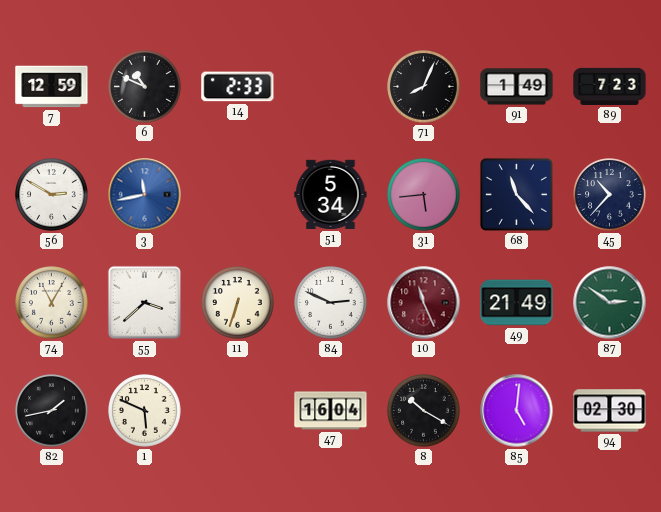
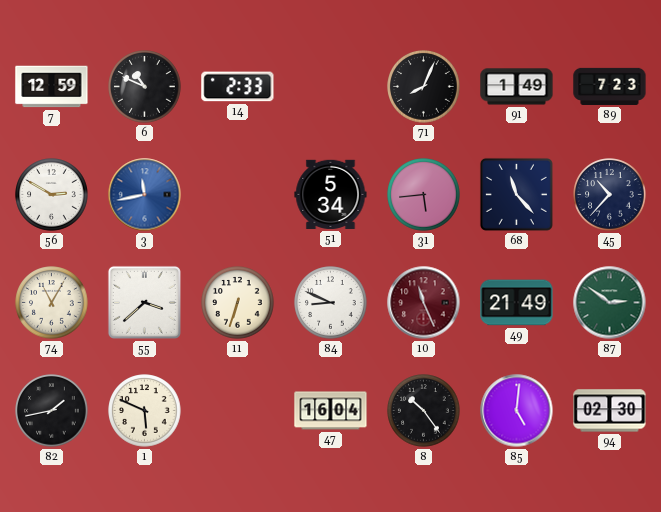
84: 2:49 -> 8:49
8: 10:20 -> 10:24
